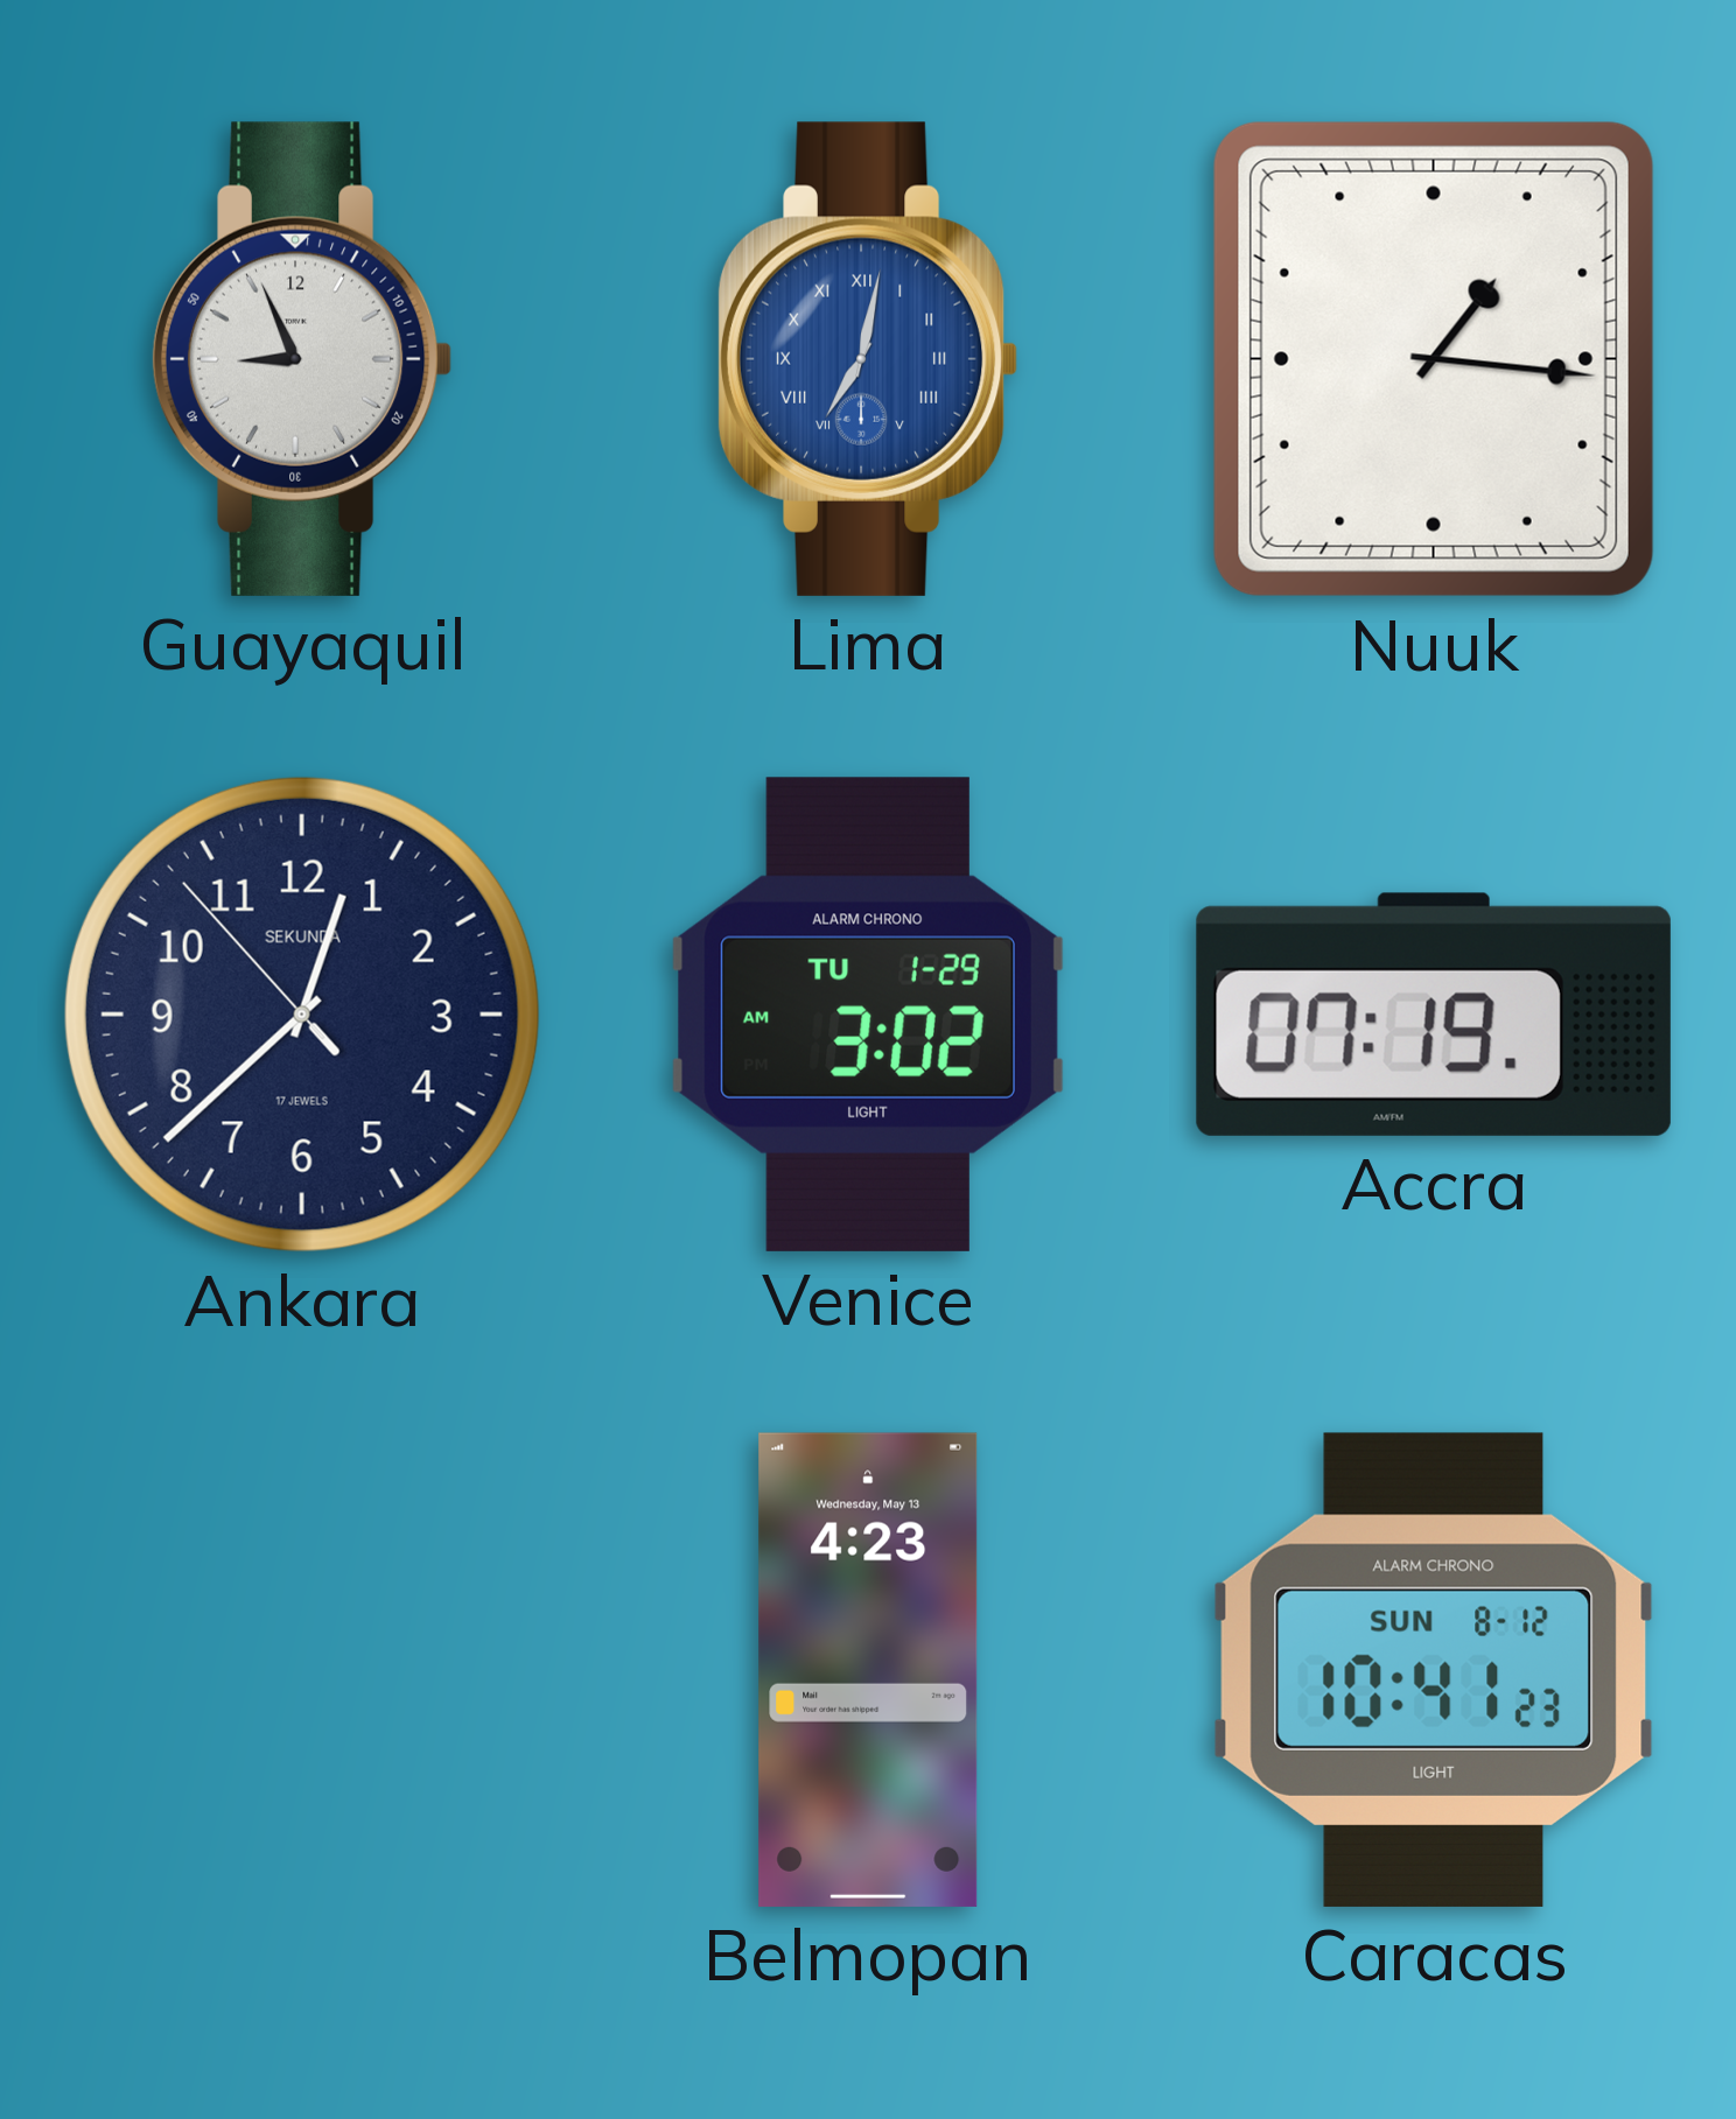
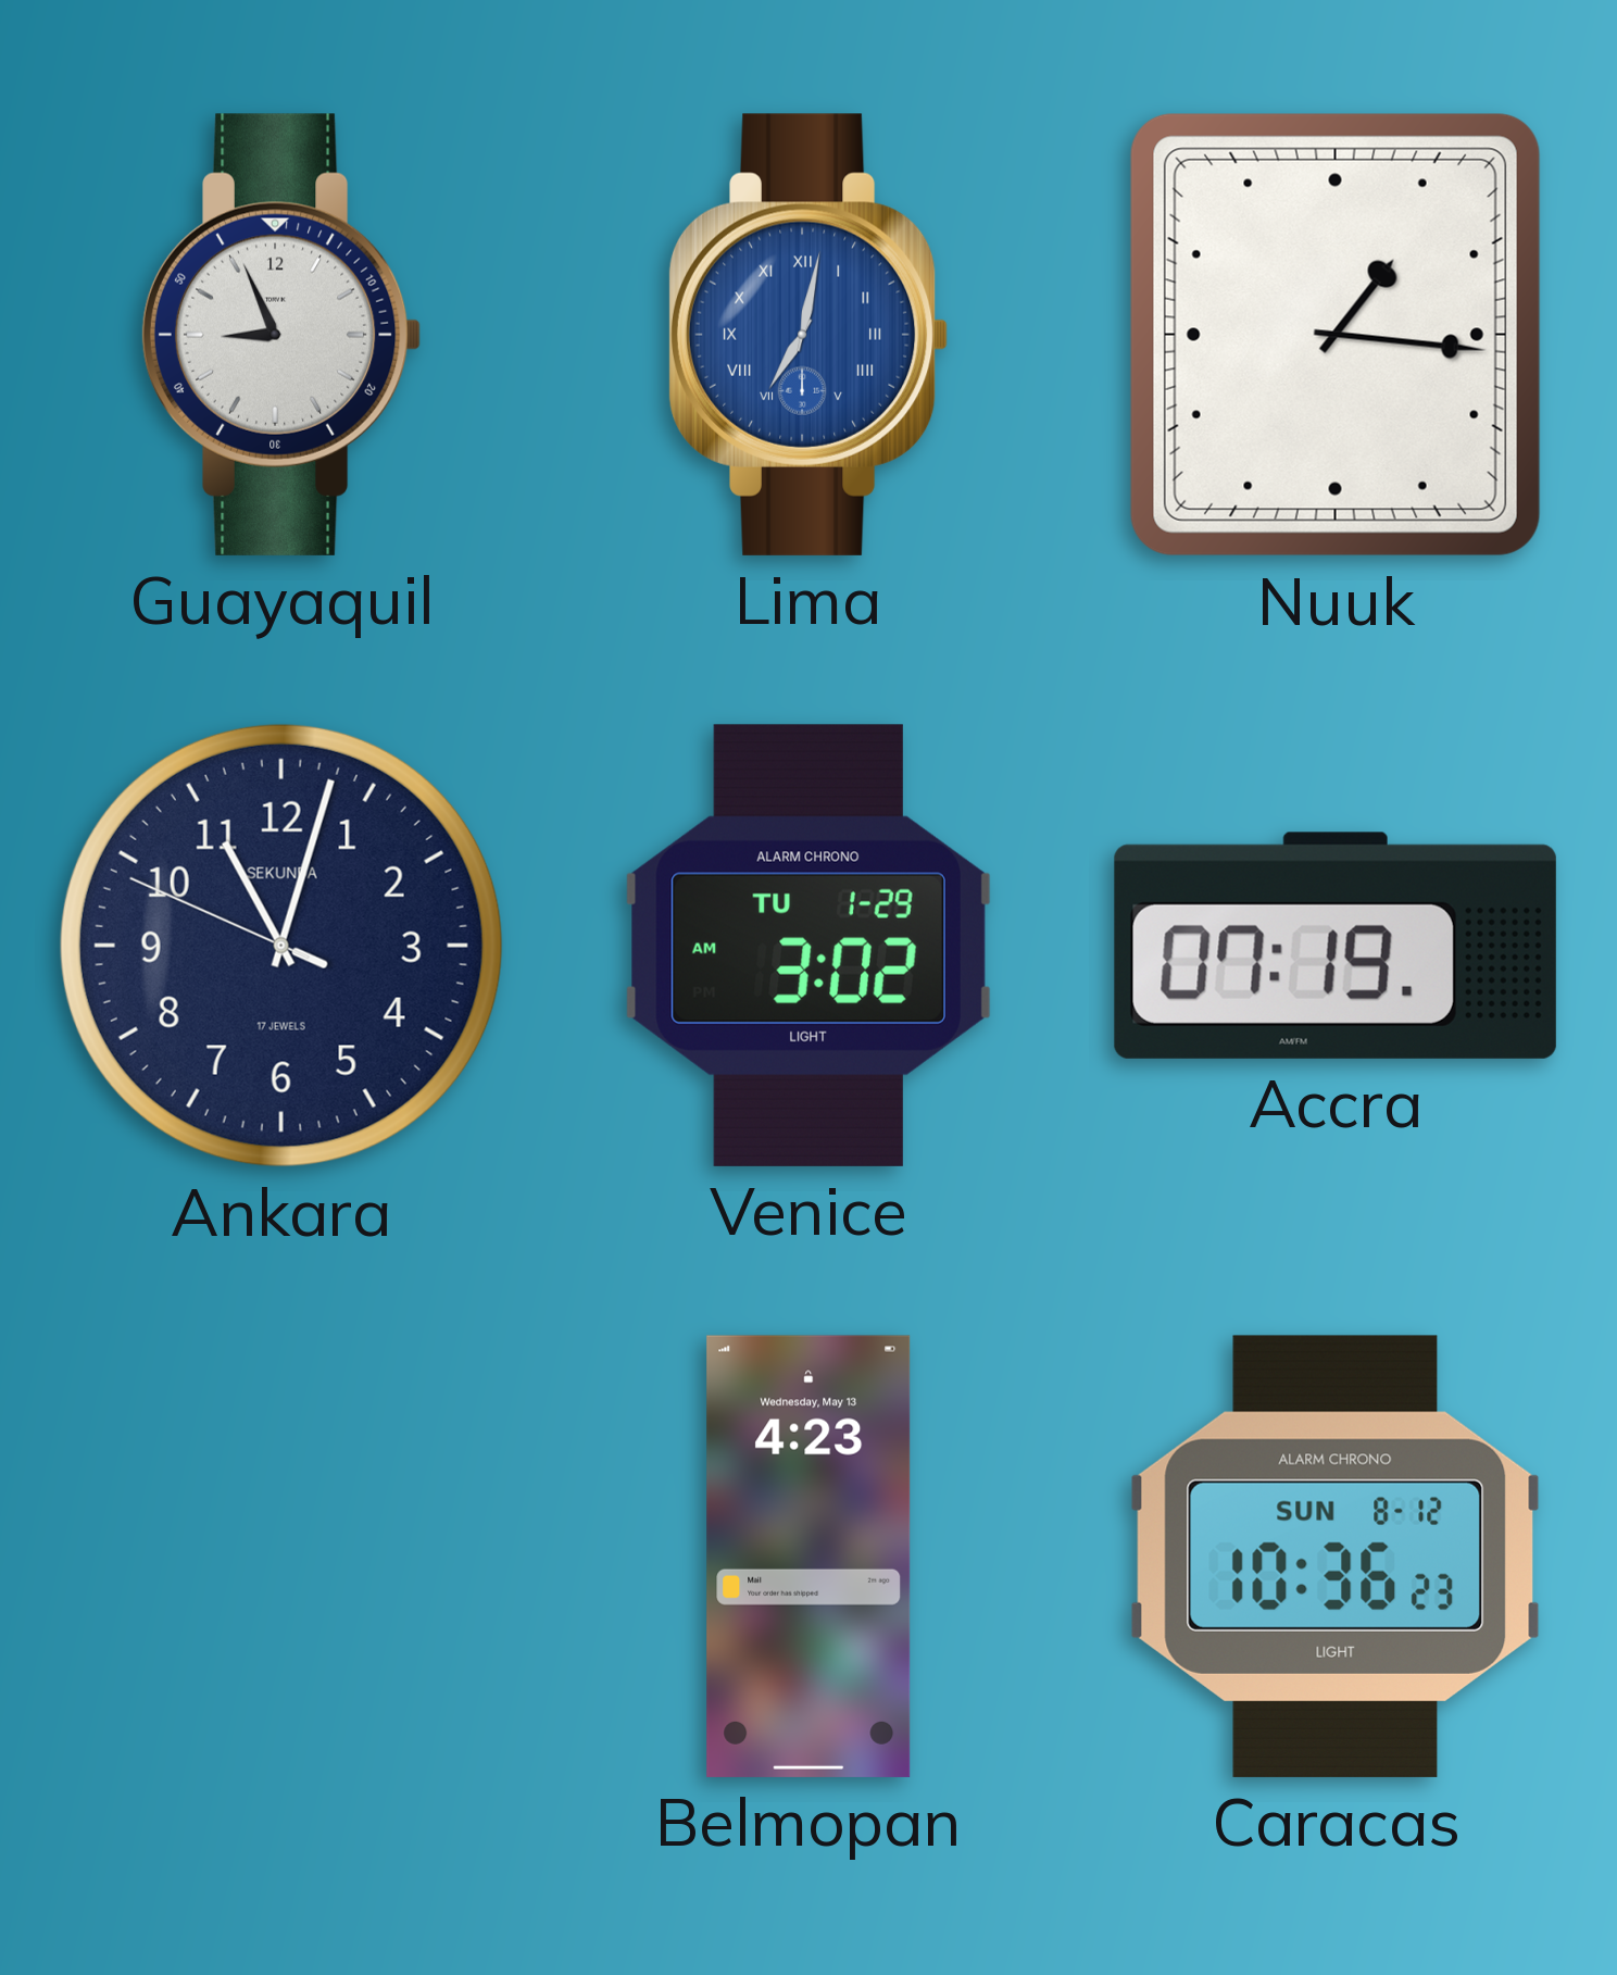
Ankara: 12:37 -> 11:02
Caracas: 10:41 -> 10:36
